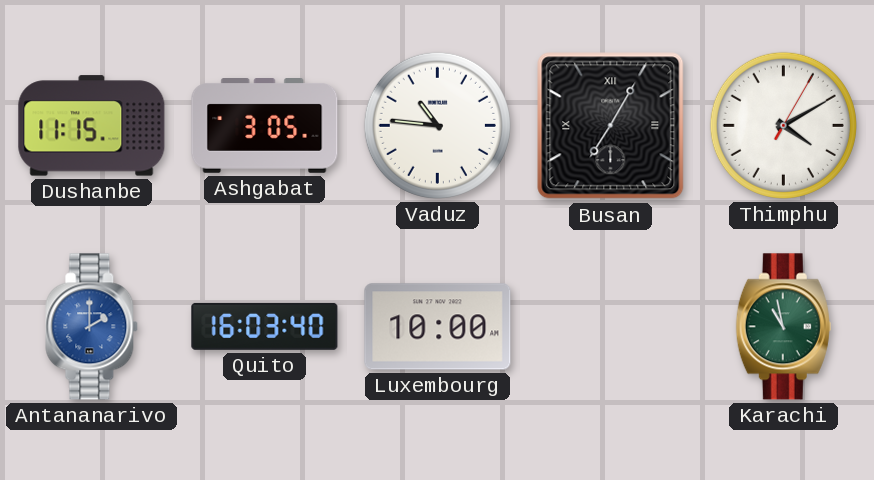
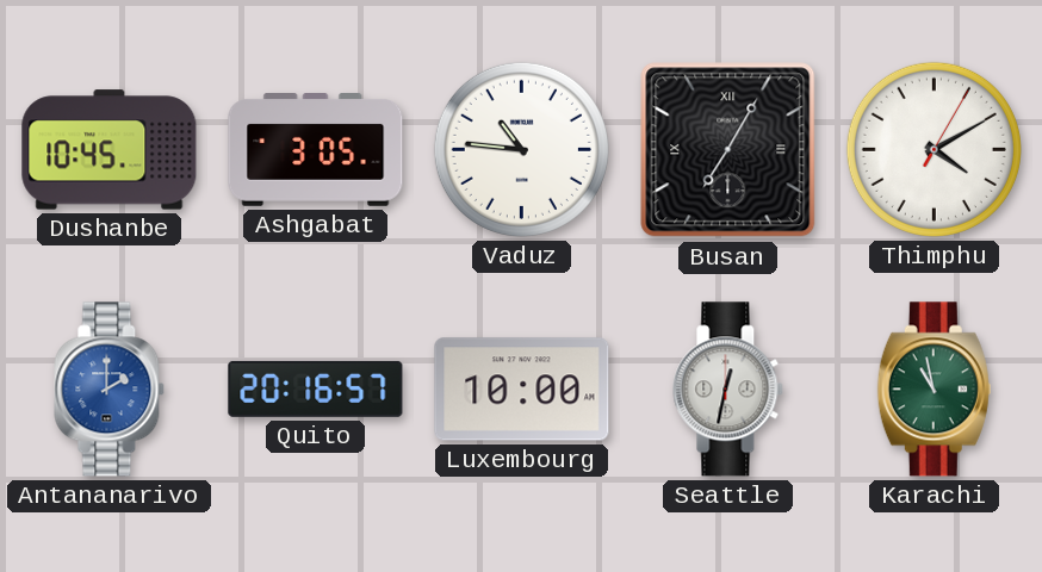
Dushanbe: 11:15 -> 10:45
Quito: 16:03 -> 20:16
Seattle: none -> 12:32
